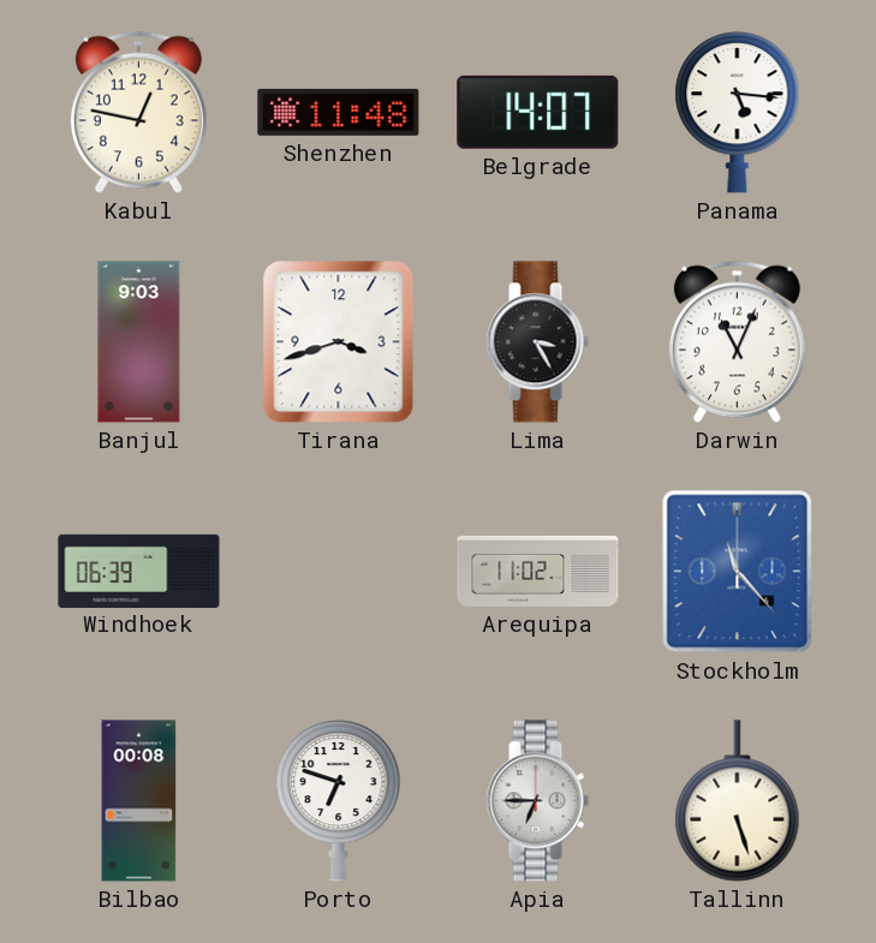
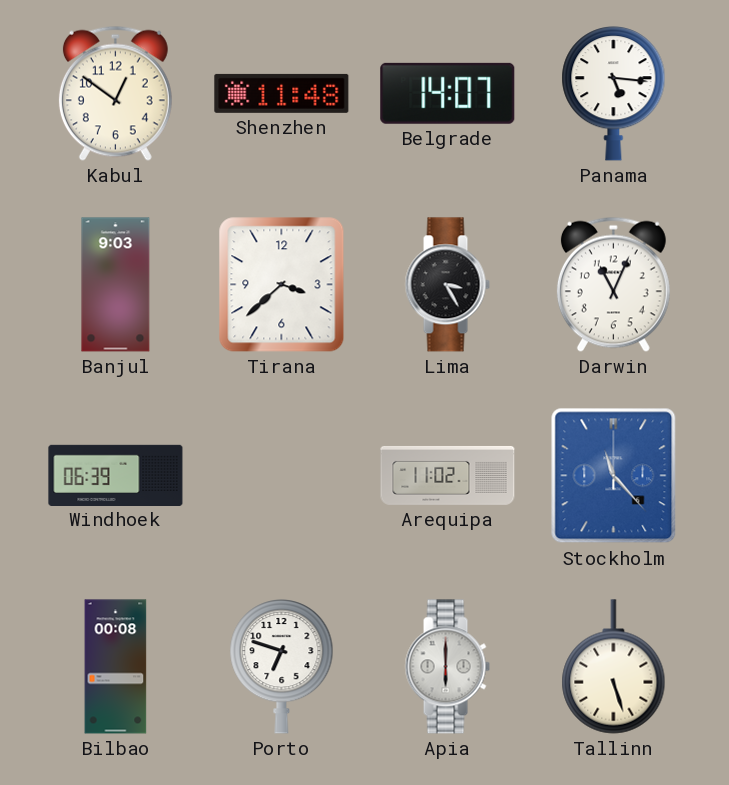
Kabul: 12:47 -> 12:51
Tirana: 3:42 -> 3:38
Apia: 6:45 -> 6:00
